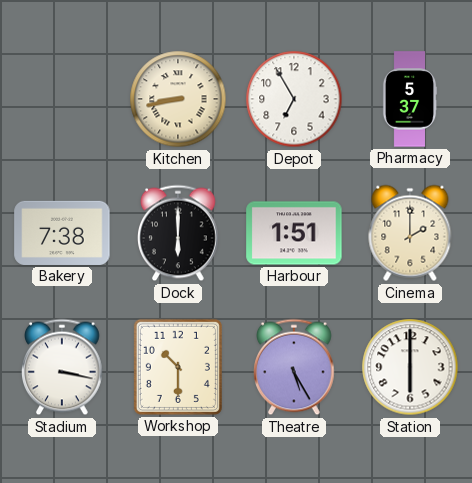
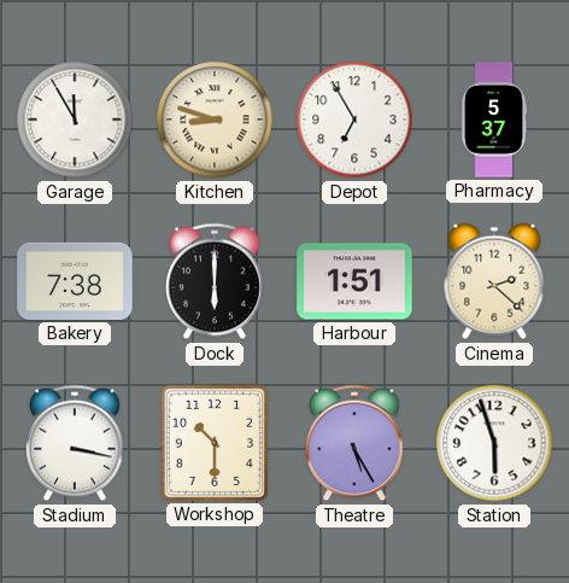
Garage: none -> 11:55
Kitchen: 8:43 -> 8:48
Cinema: 2:00 -> 2:22
Station: 6:00 -> 5:57
